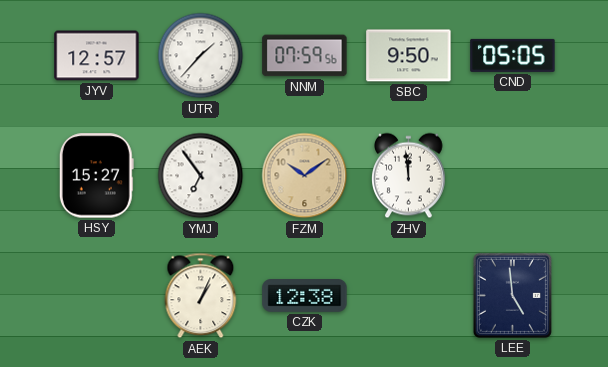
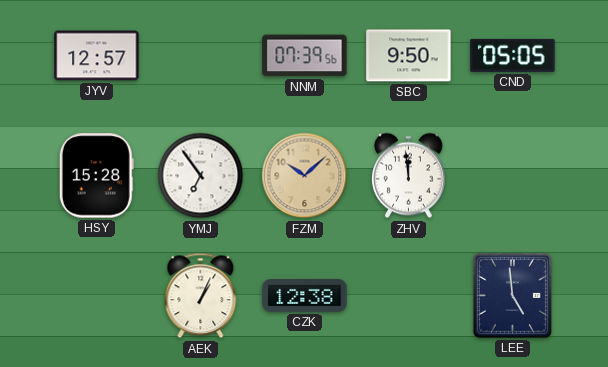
UTR: 1:37 -> none
NNM: 07:59 -> 07:39
HSY: 15:27 -> 15:28
FZM: 10:09 -> 10:08
